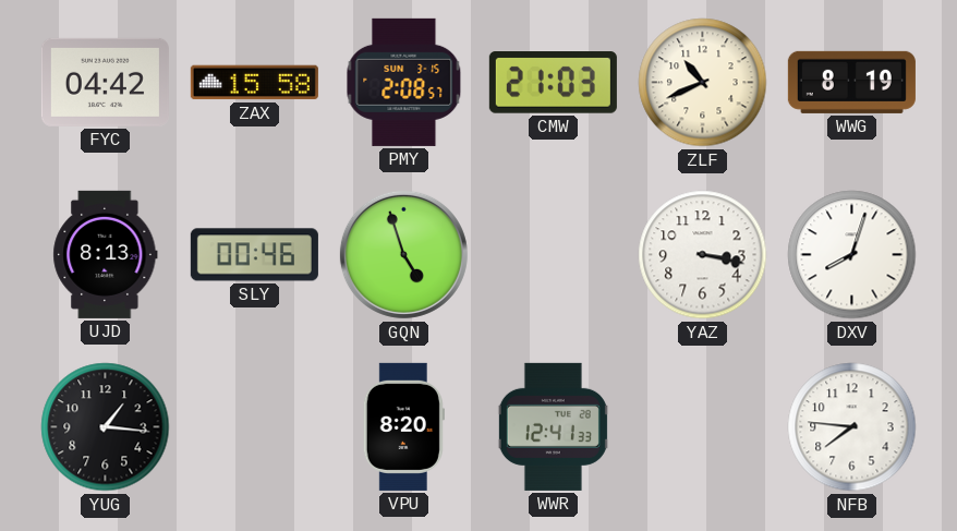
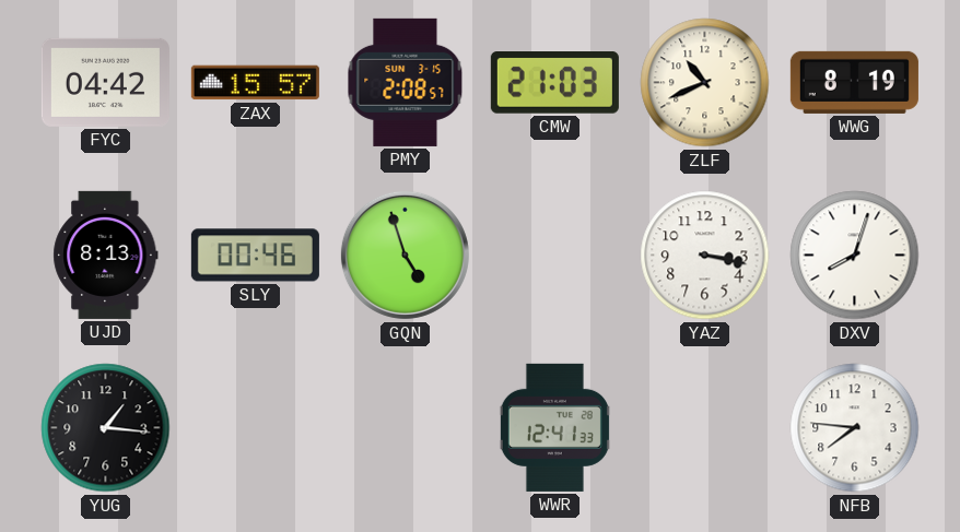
ZAX: 15:58 -> 15:57
VPU: 8:20 -> none
